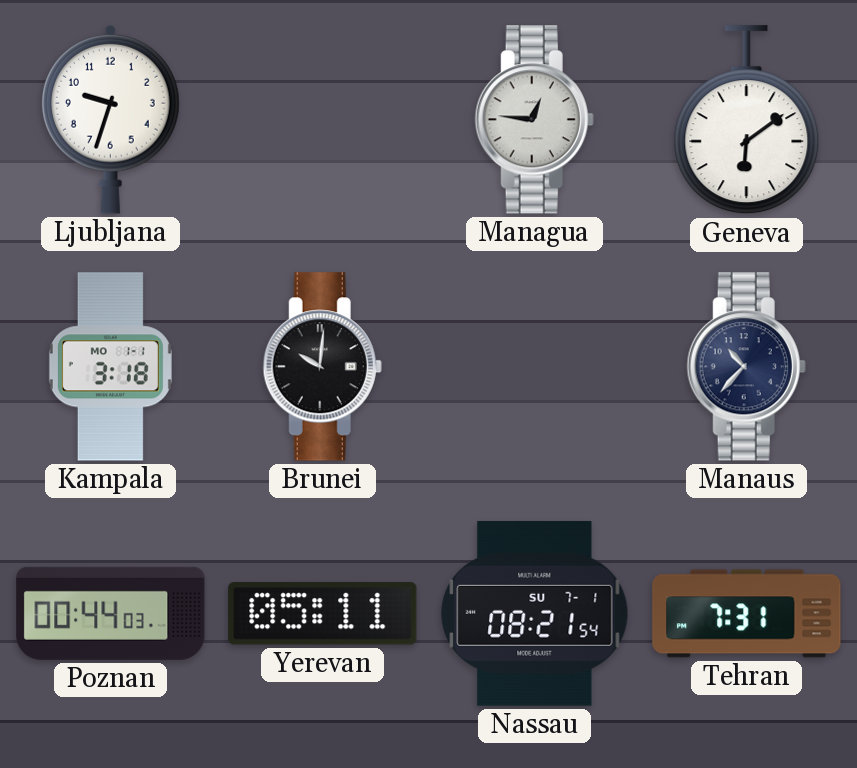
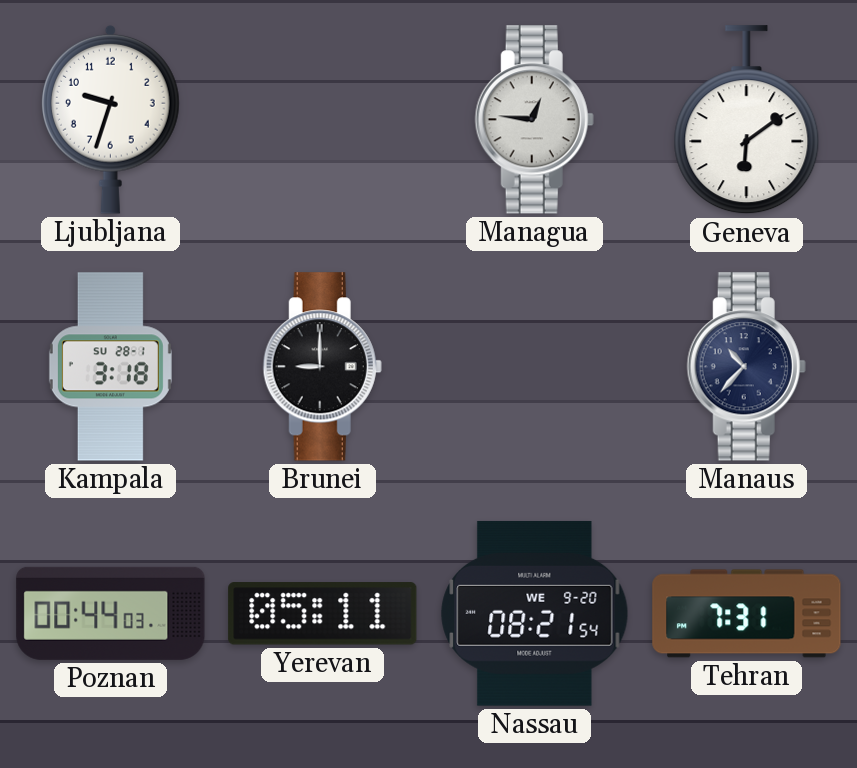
Kampala date: MO 1-1 -> SU 28-1
Brunei: 10:01 -> 9:00
Nassau date: SU 7-1 -> WE 9-20
